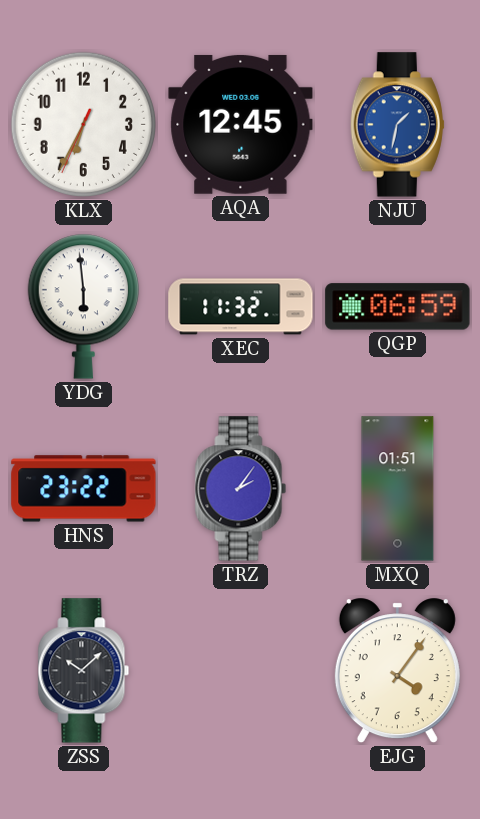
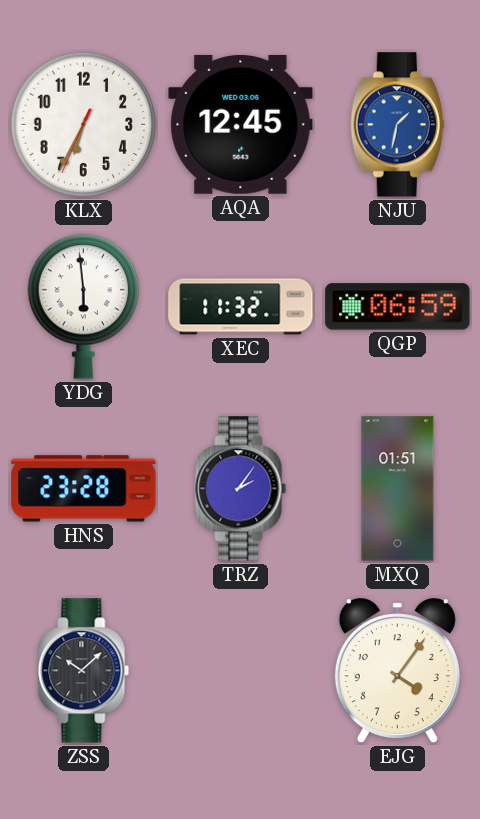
HNS: 23:22 -> 23:28
